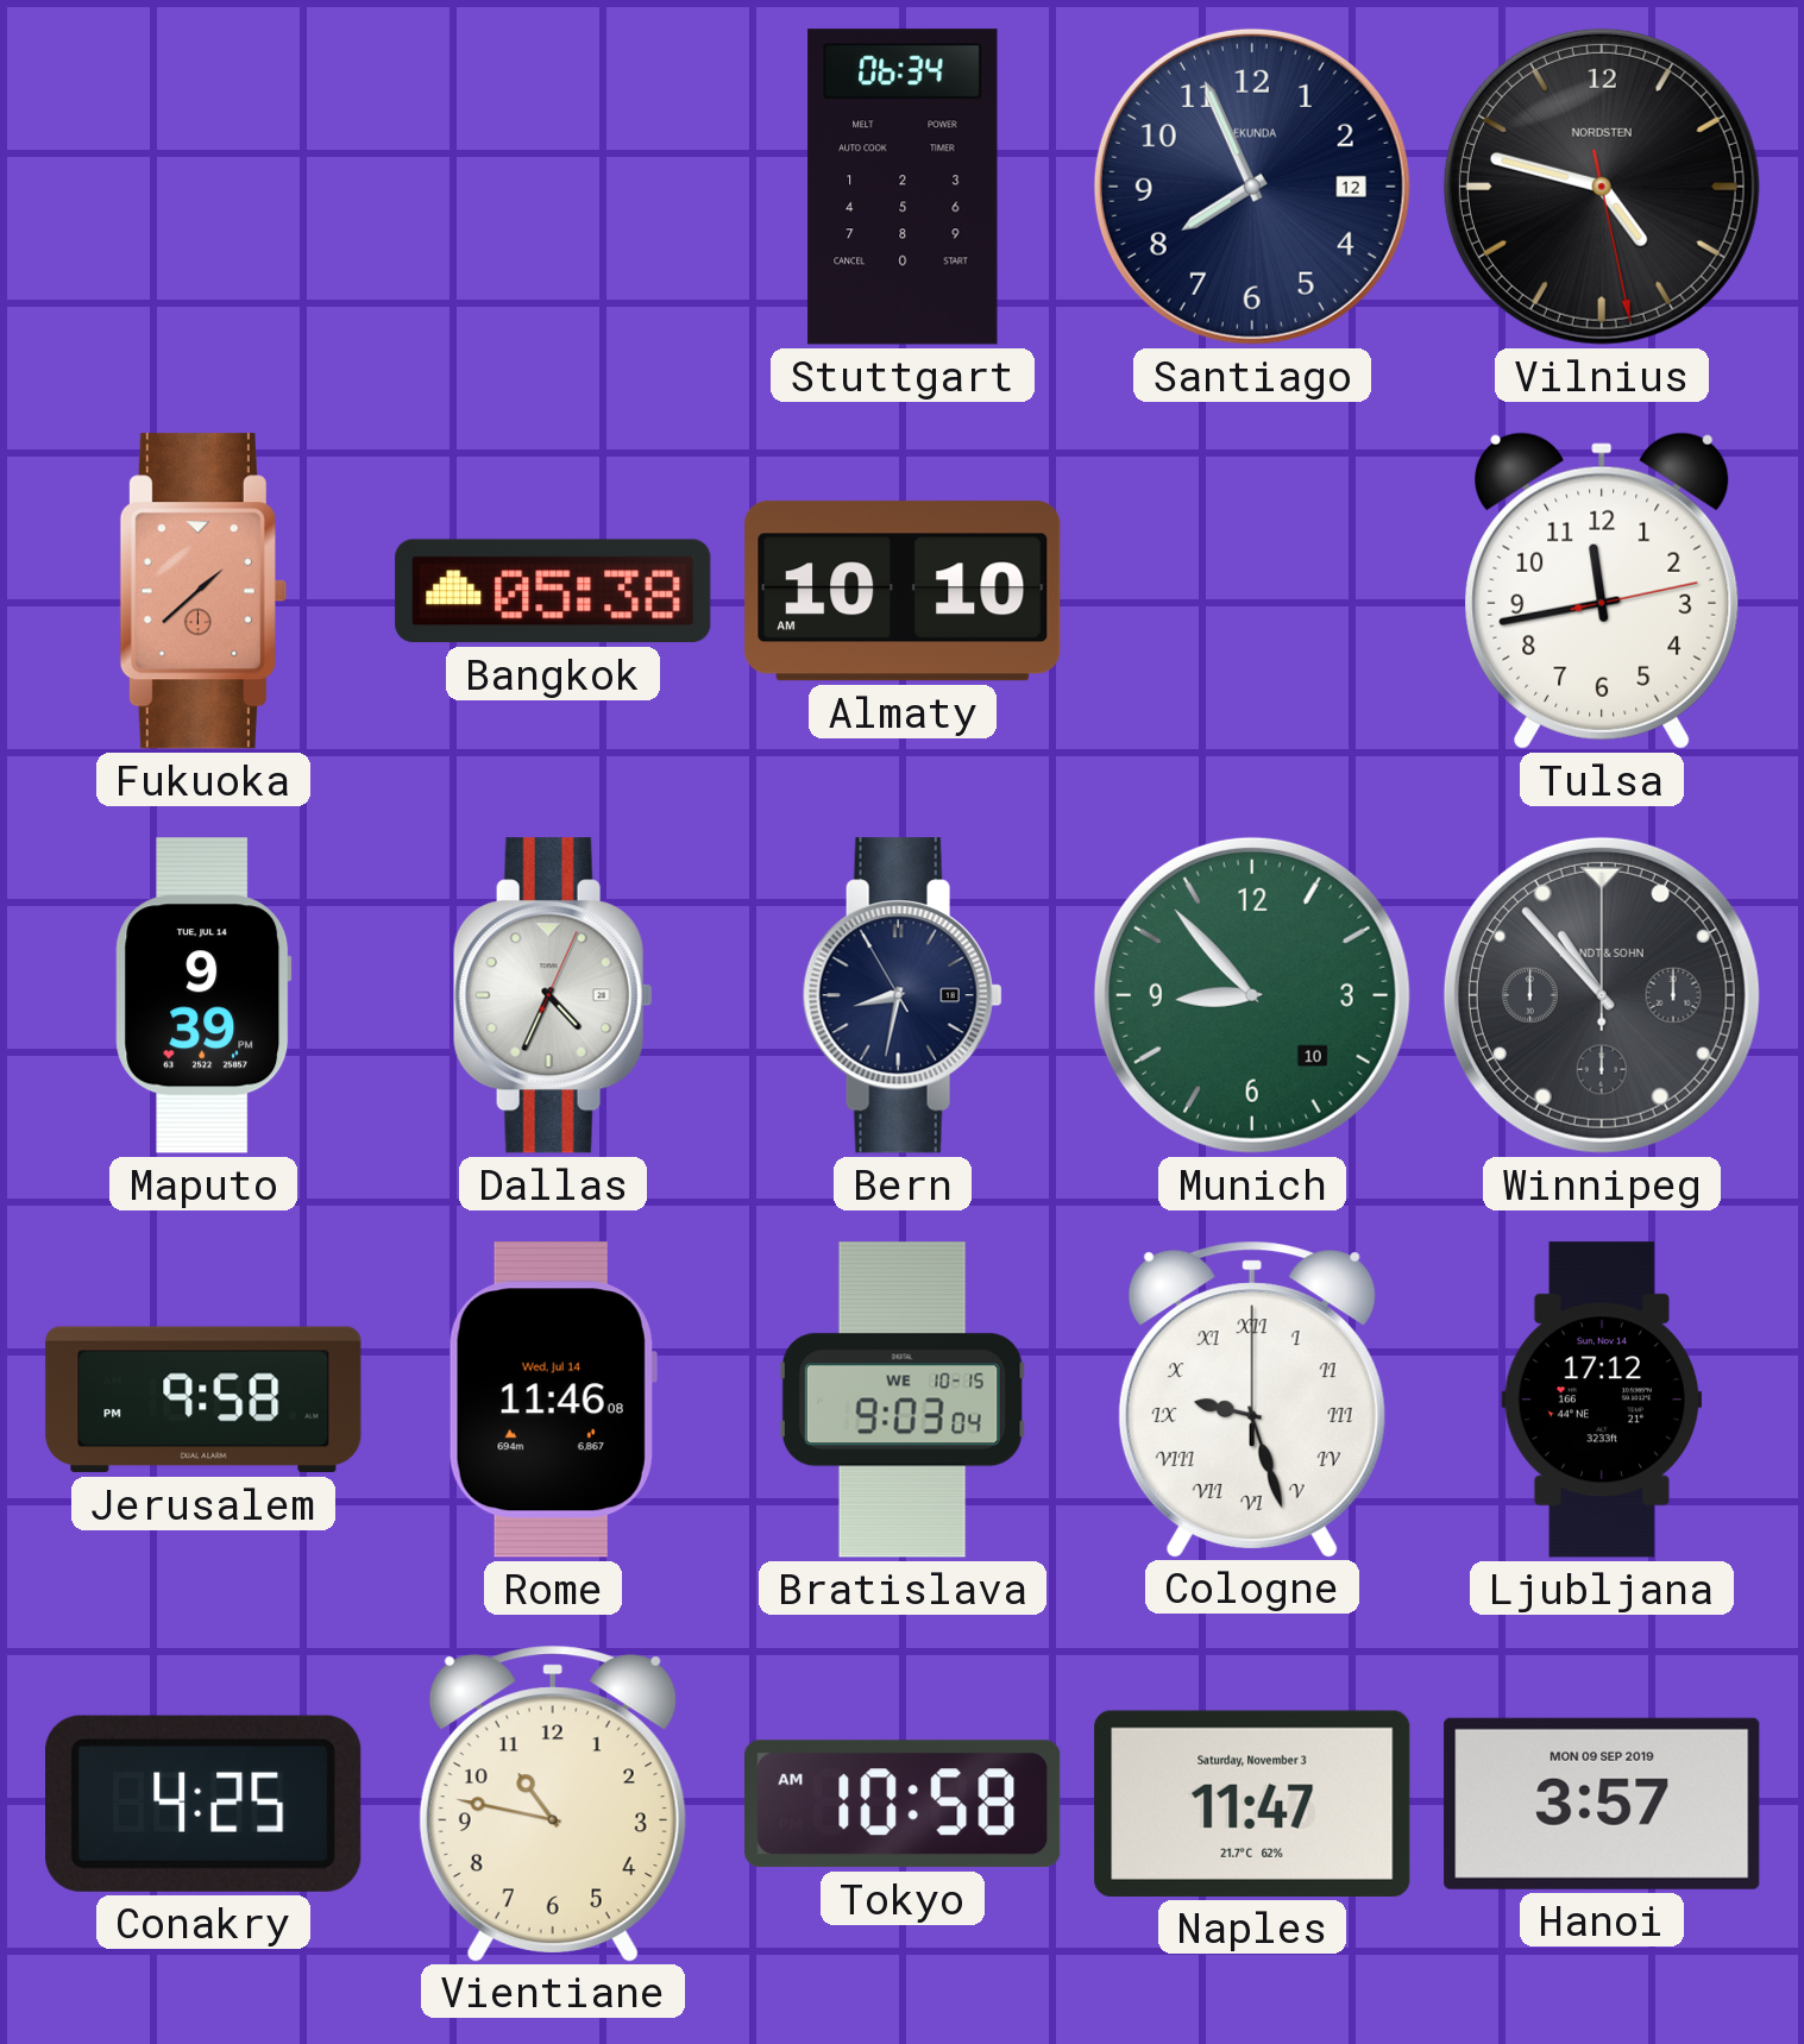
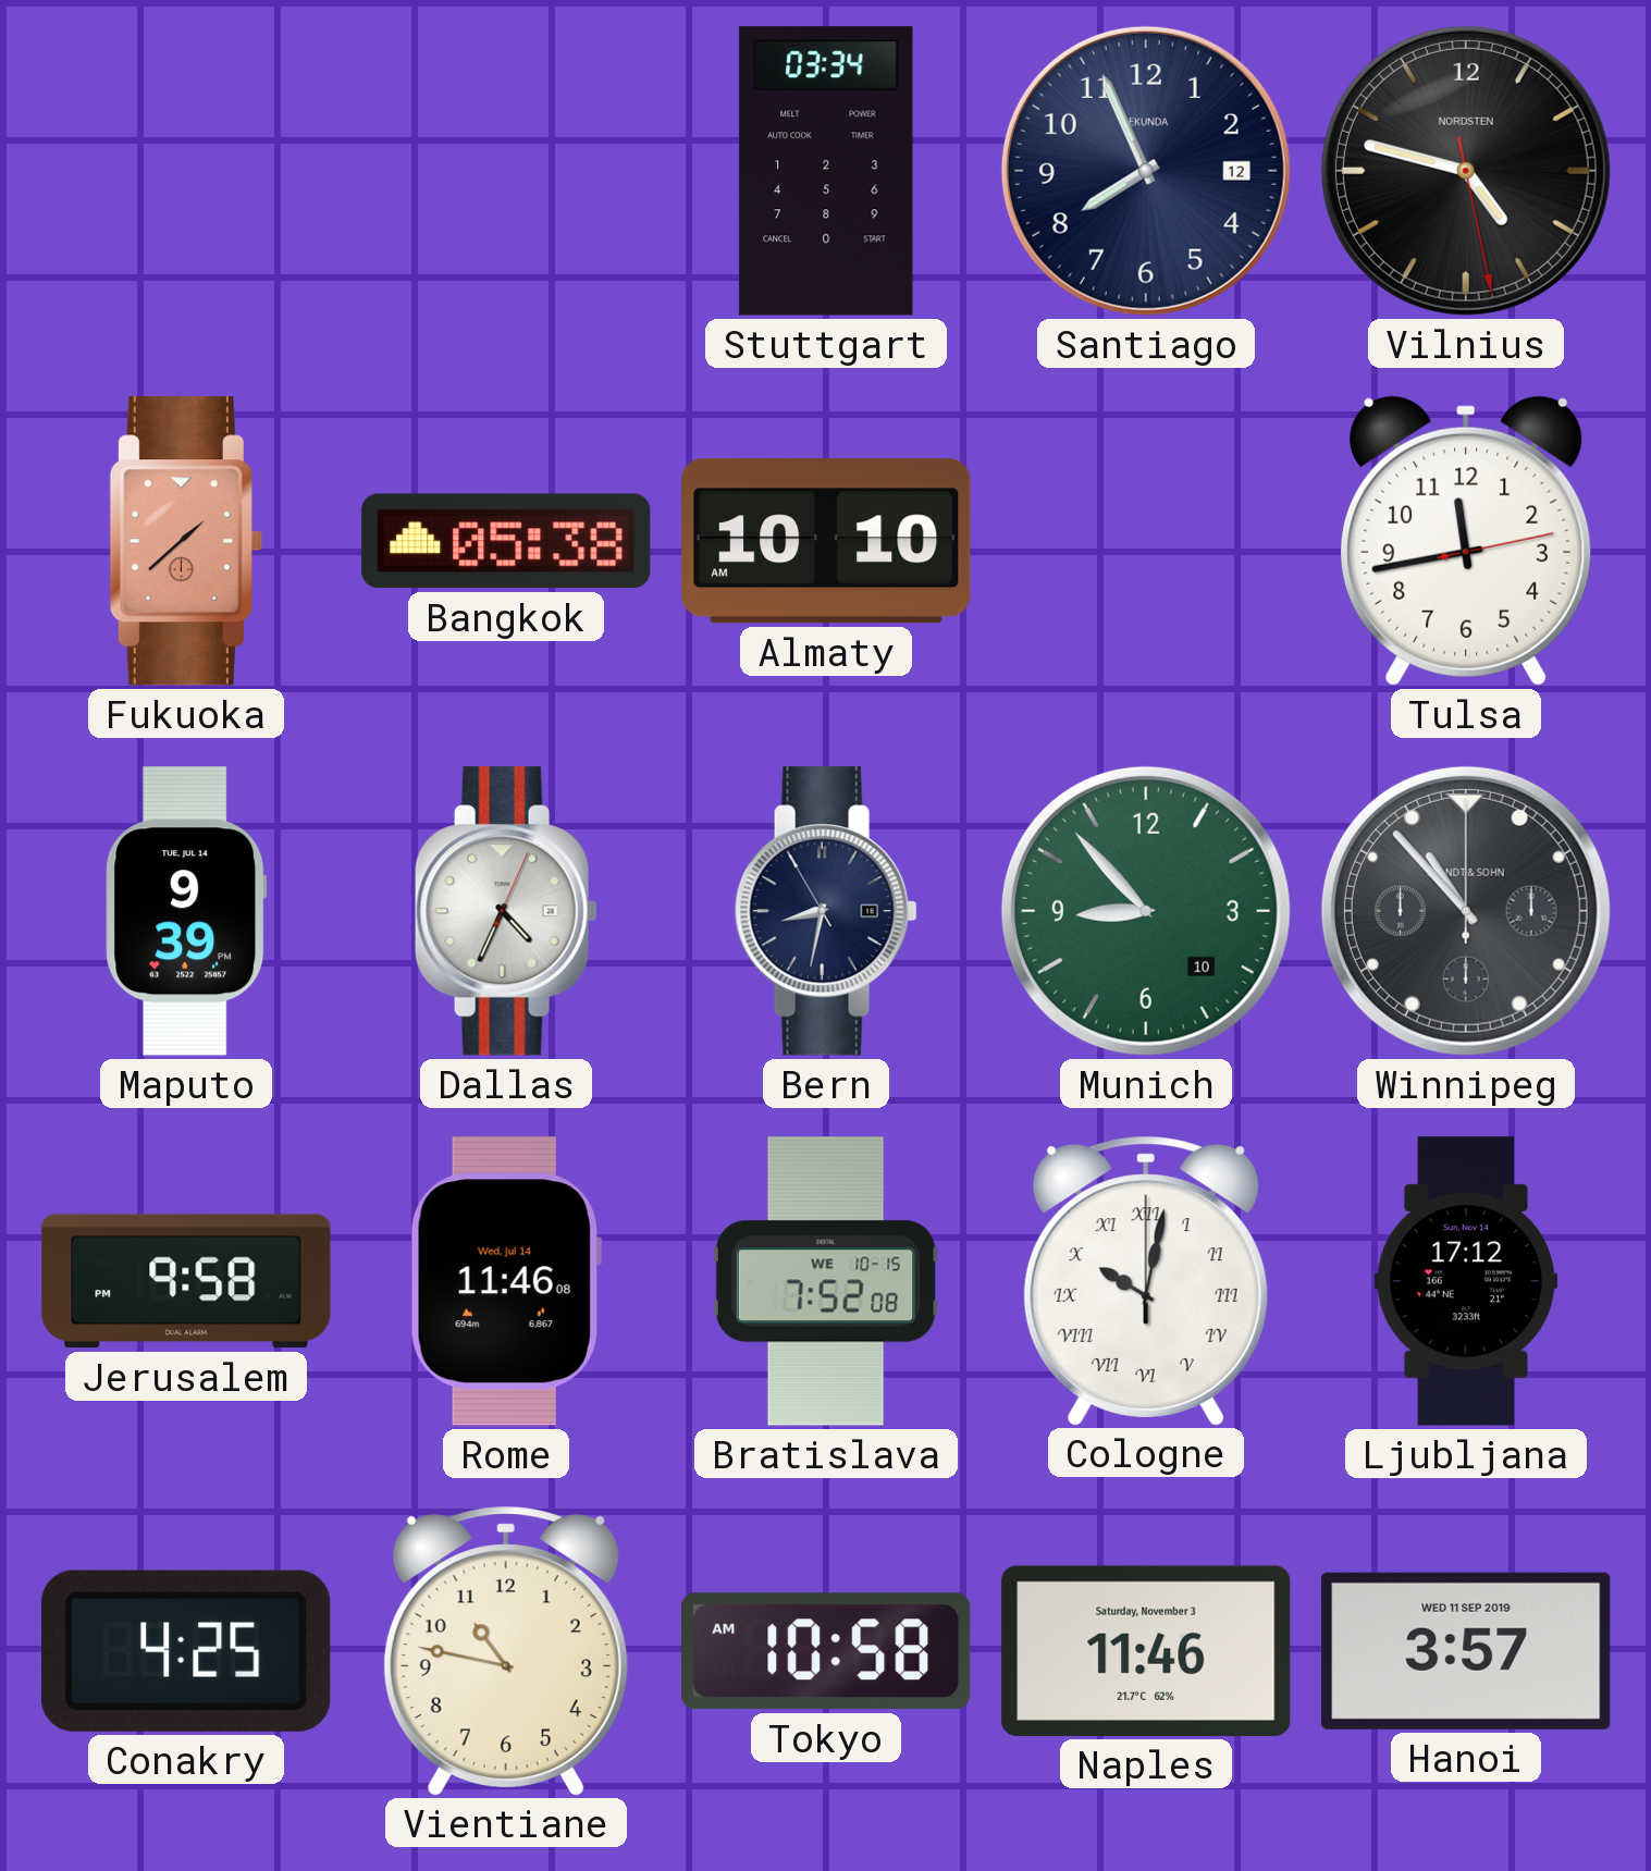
Stuttgart: 06:34 -> 03:34
Bratislava: 9:03 -> 7:52
Cologne: 9:27 -> 10:02
Naples: 11:47 -> 11:46
Hanoi date: MON 09 SEP 2019 -> WED 11 SEP 2019
